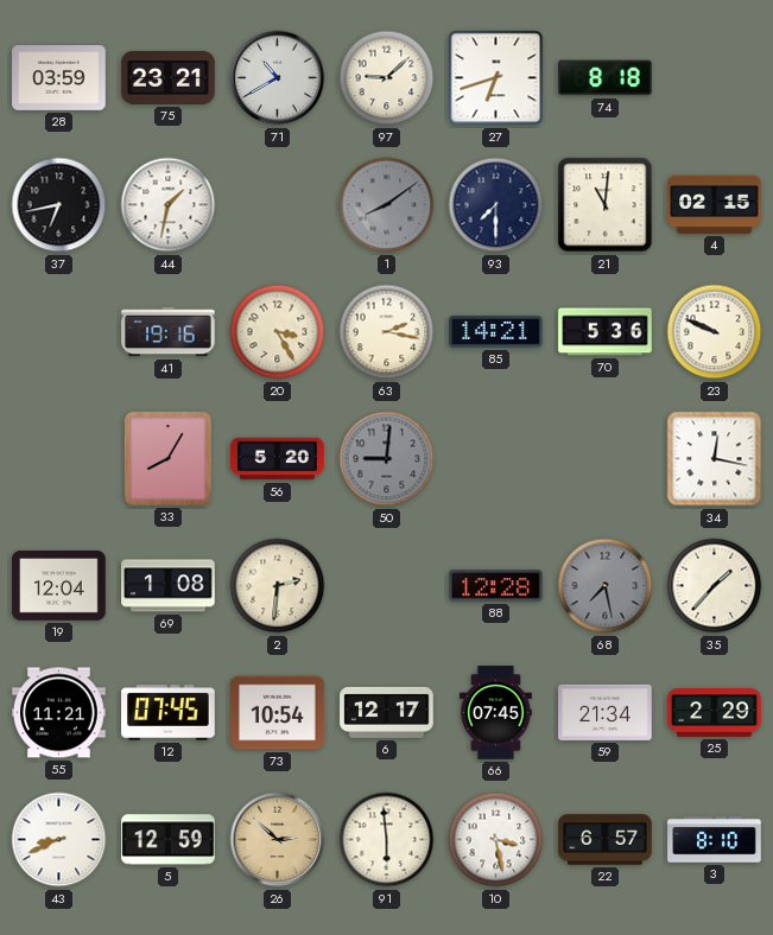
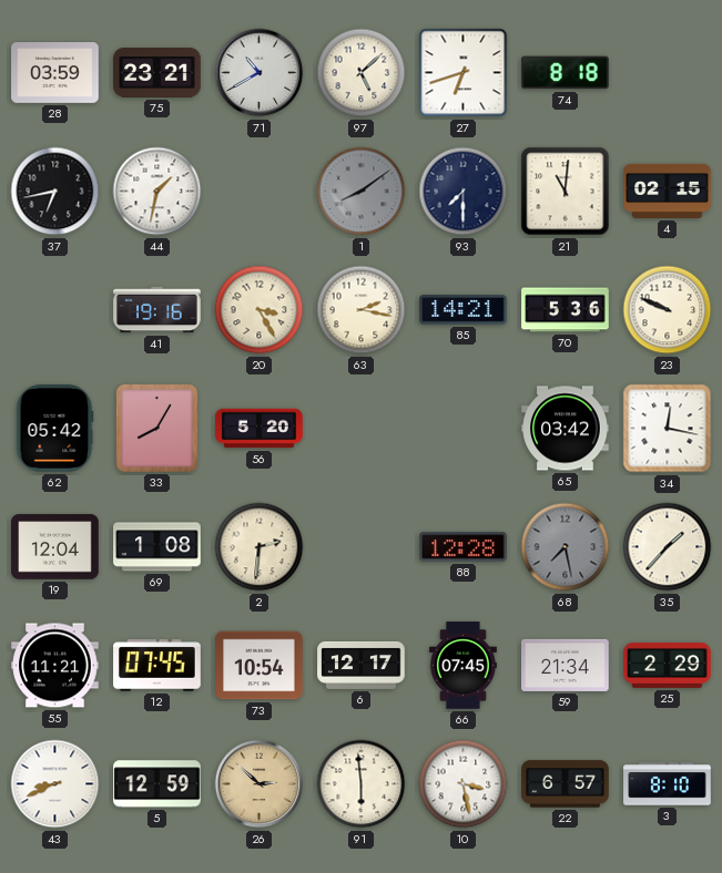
97: 9:08 -> 5:08
62: none -> 05:42
50: 9:01 -> none
65: none -> 03:42
